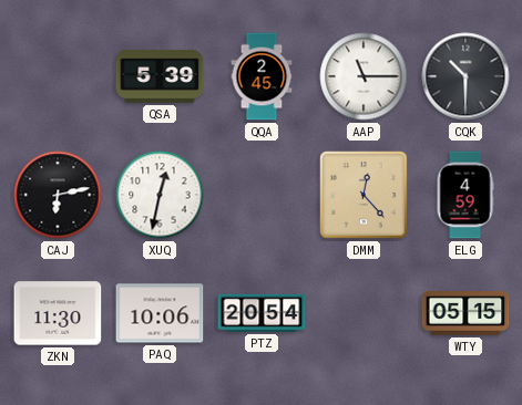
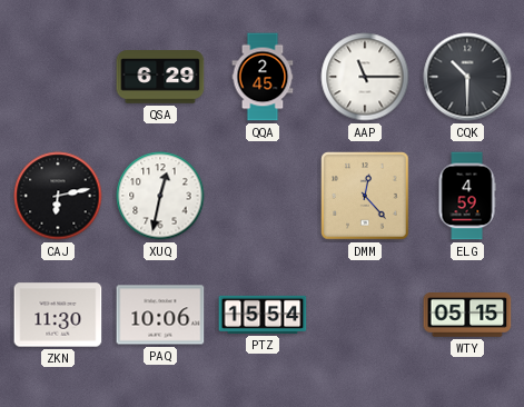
QSA: 5:39 -> 6:29
PTZ: 20:54 -> 15:54
